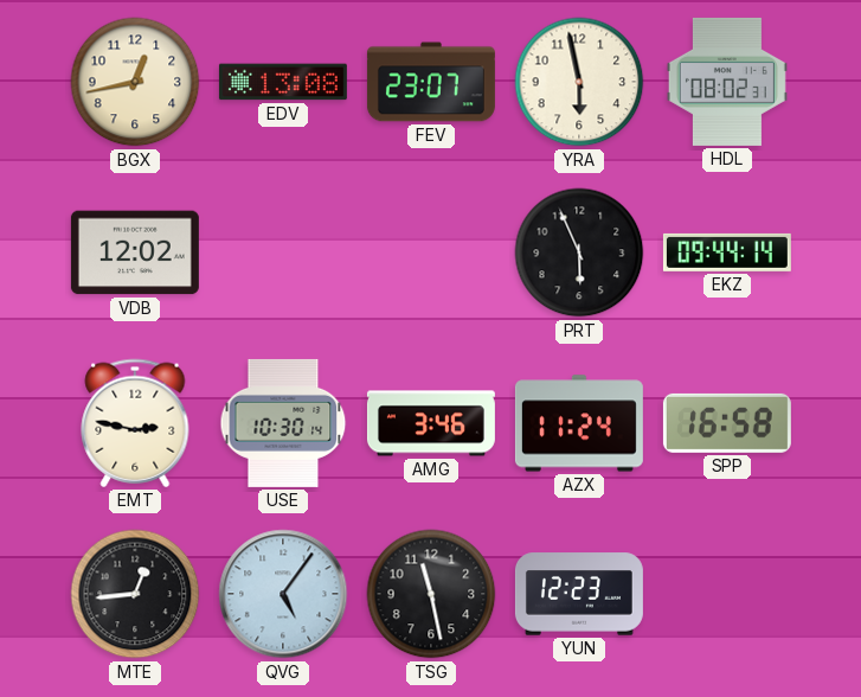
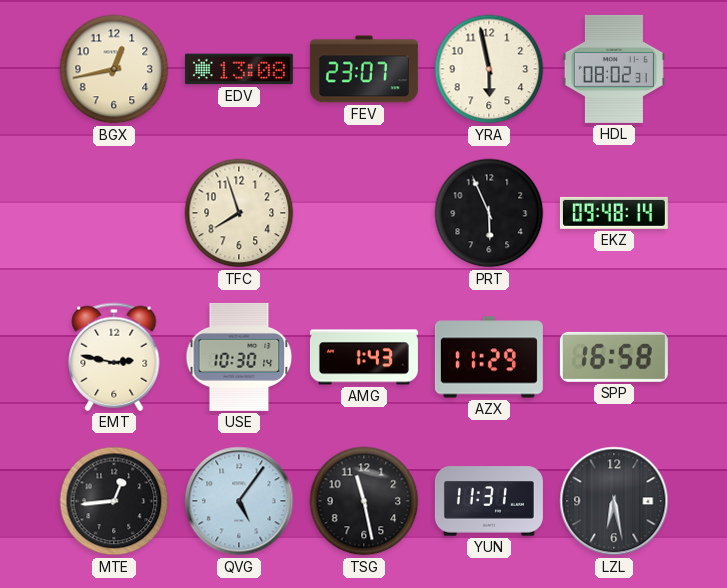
VDB: 12:02 -> none
TFC: none -> 7:57
EKZ: 09:44 -> 09:48
AMG: 3:46 -> 1:43
AZX: 11:24 -> 11:29
YUN: 12:23 -> 11:31
LZL: none -> 6:28
